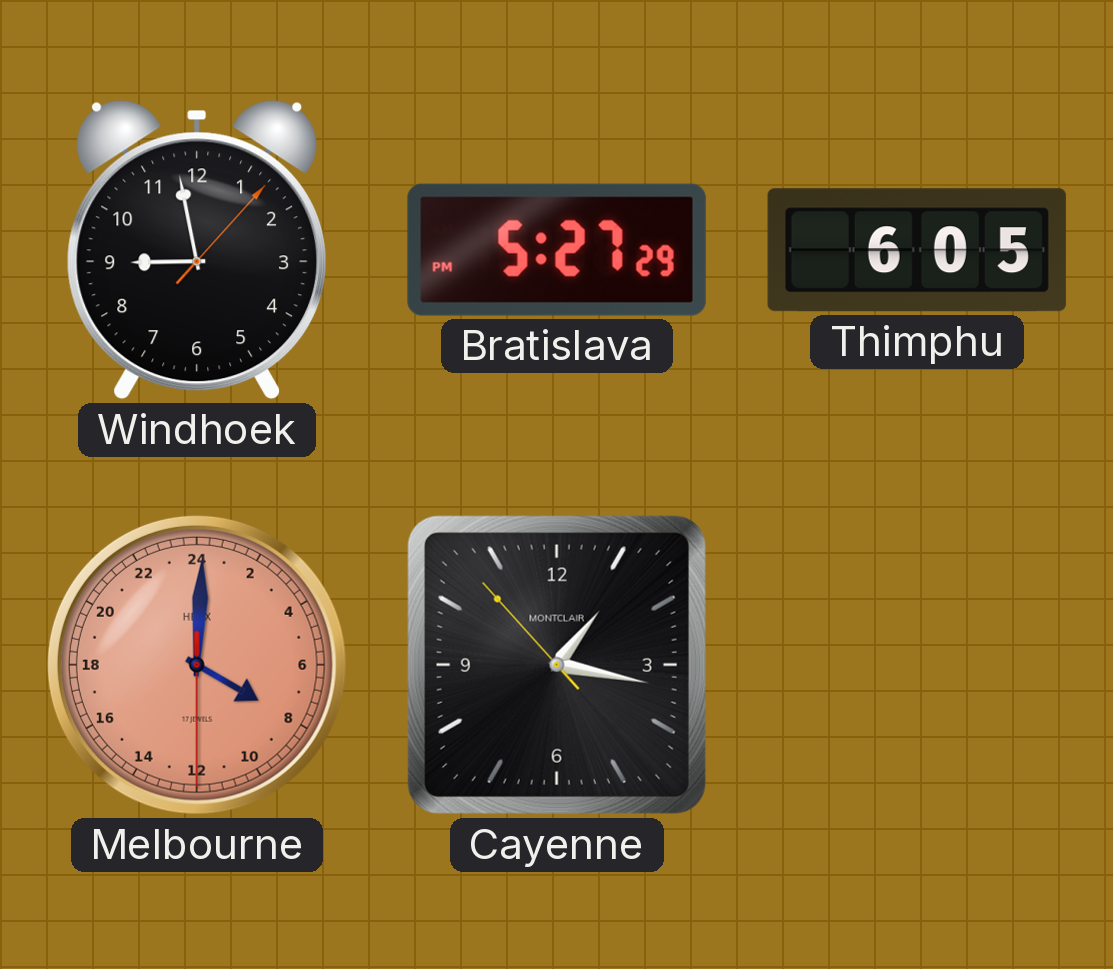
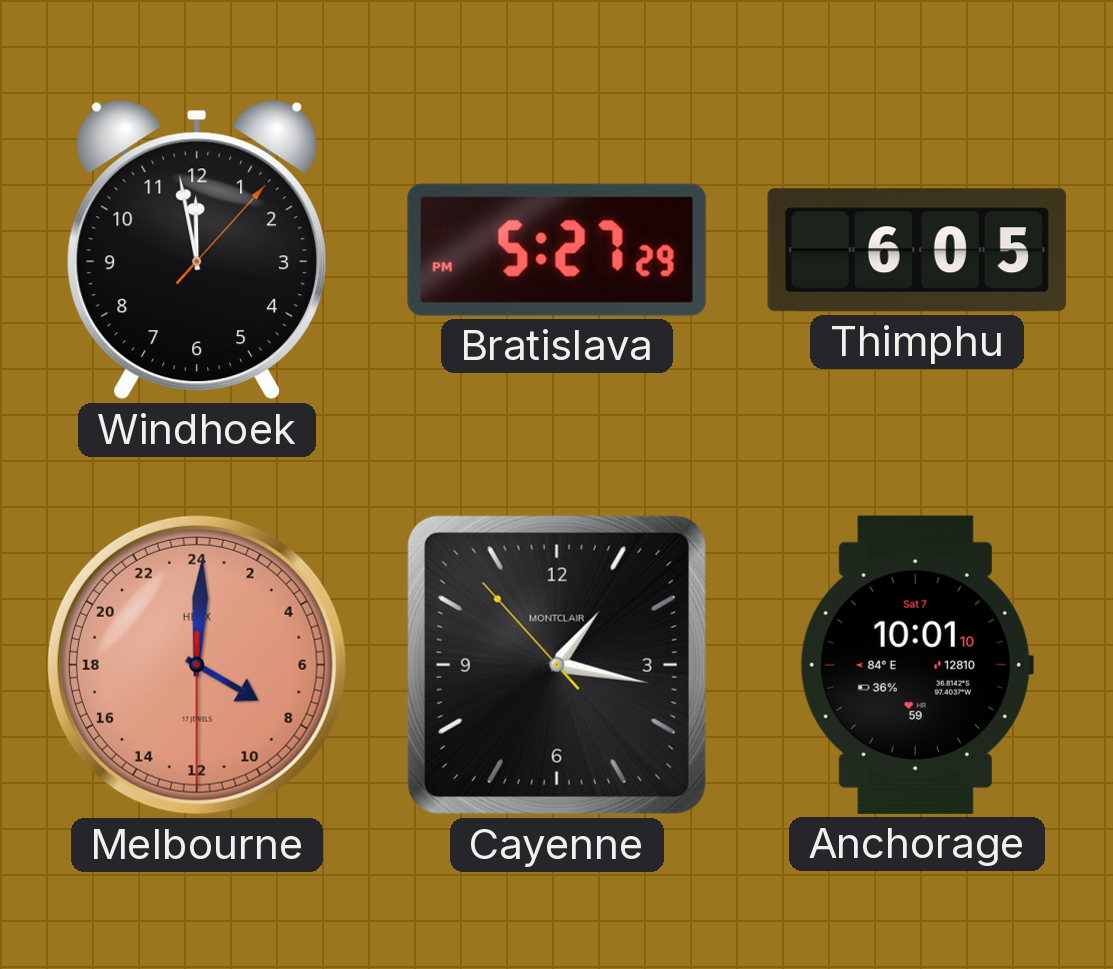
Windhoek: 8:58 -> 11:58
Anchorage: none -> 10:01
